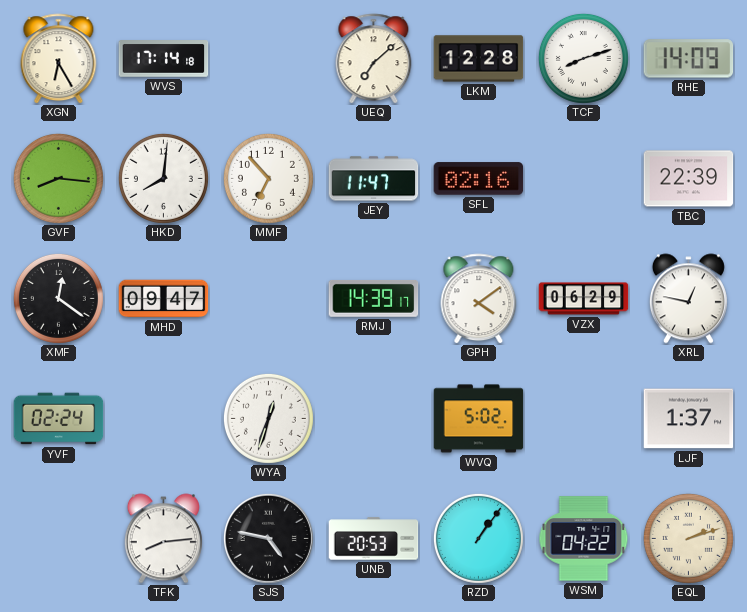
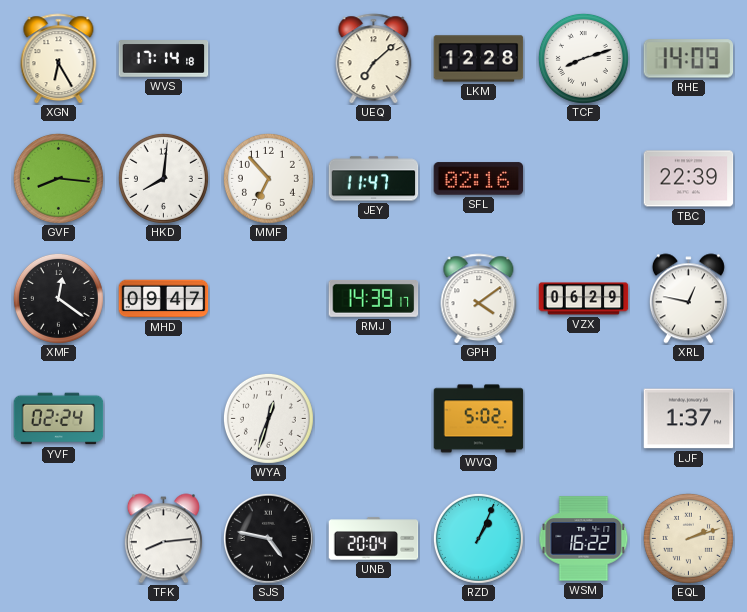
UNB: 20:53 -> 20:04
RZD: 1:06 -> 1:04
WSM: 04:22 -> 16:22
